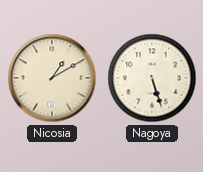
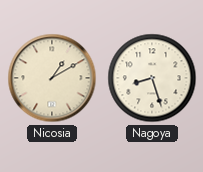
Nagoya: 5:27 -> 8:27
